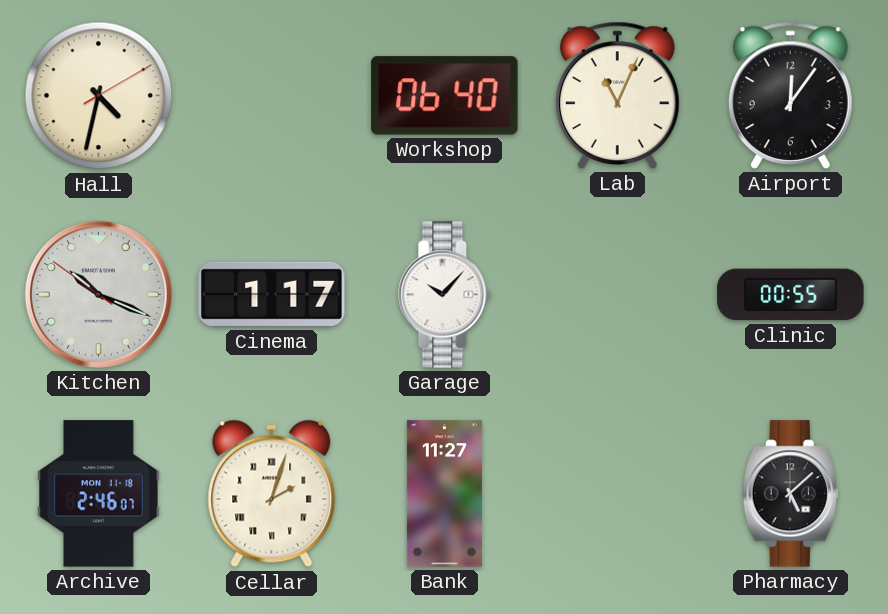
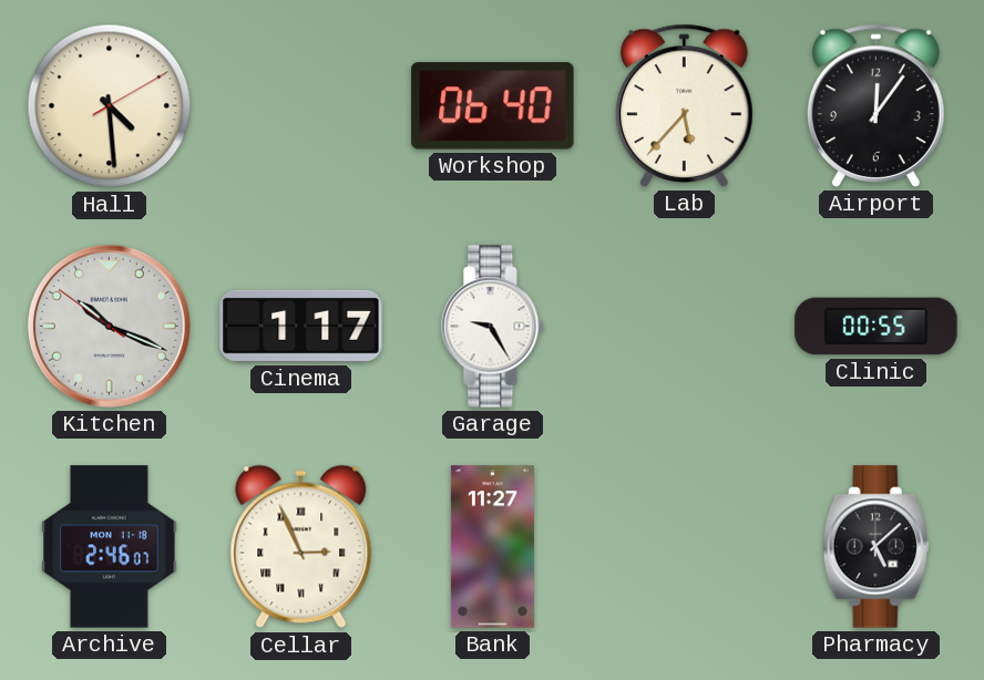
Hall: 4:32 -> 4:29
Lab: 11:04 -> 5:37
Garage: 10:07 -> 9:25
Cellar: 2:03 -> 2:56
